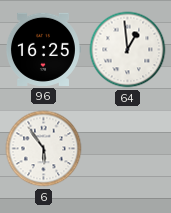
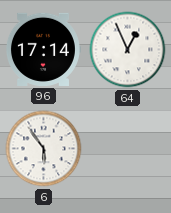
96: 16:25 -> 17:14
64: 12:59 -> 12:56
